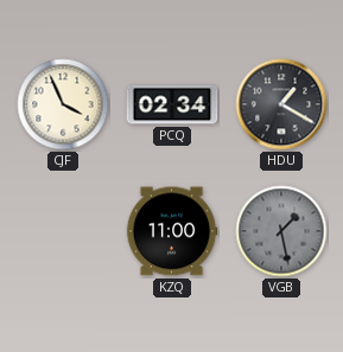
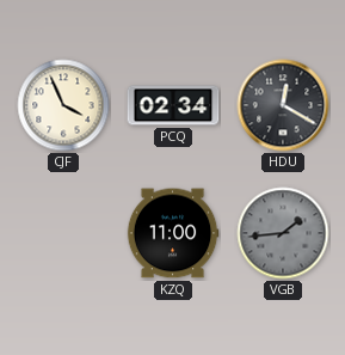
HDU: 1:20 -> 12:20
VGB: 1:28 -> 1:44
